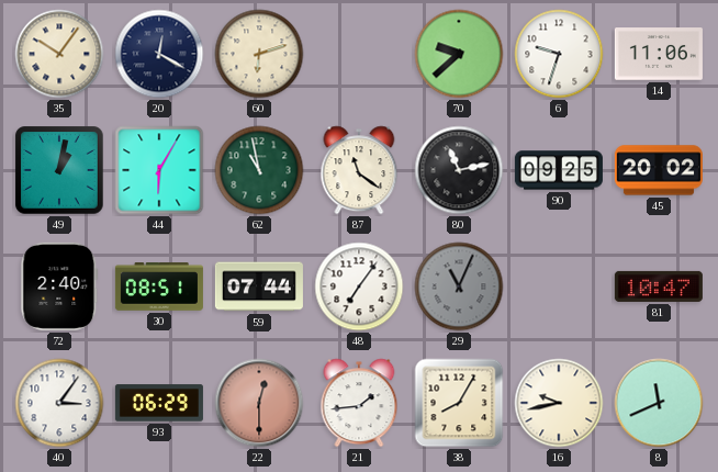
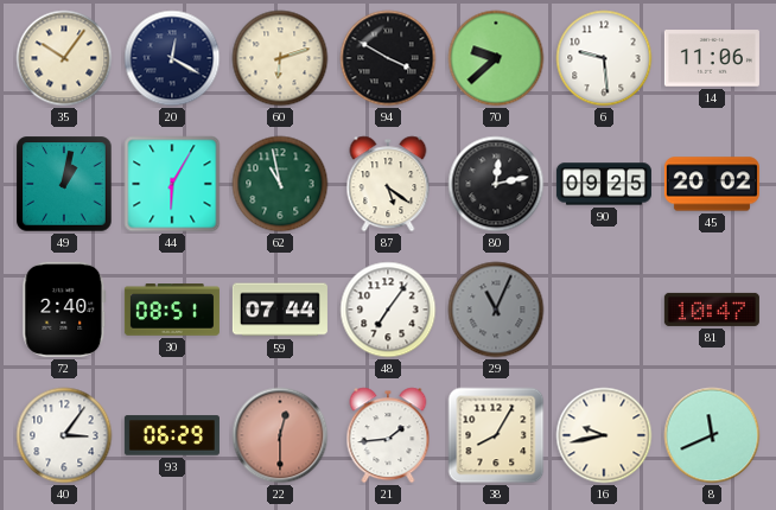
94: none -> 3:50
6: 9:33 -> 9:29
87: 11:21 -> 5:21
80: 11:13 -> 12:13
